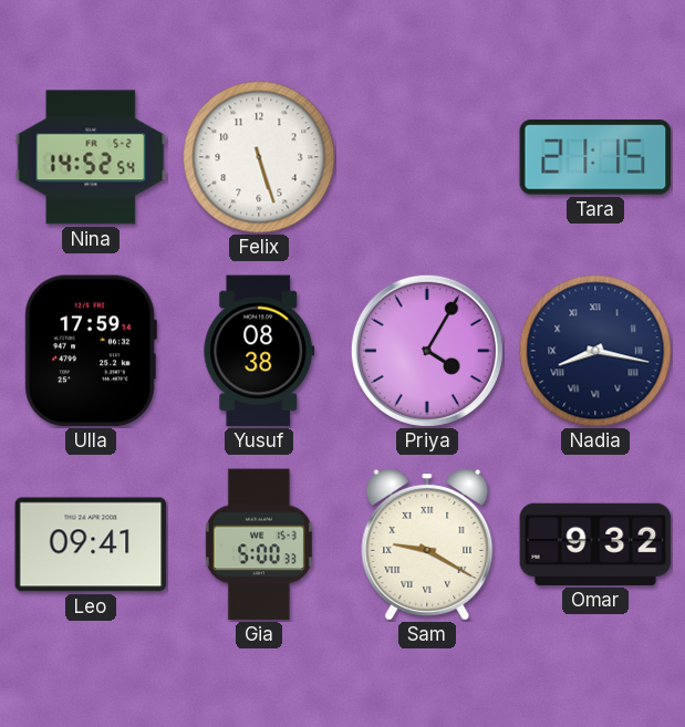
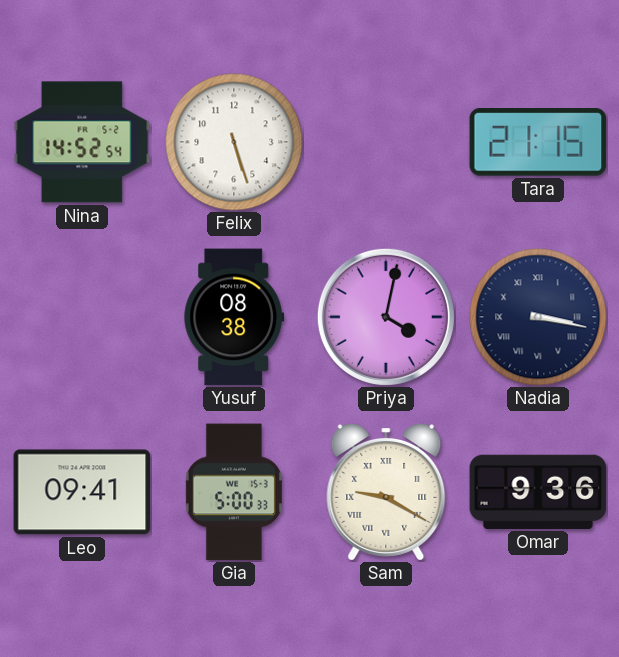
Ulla: 17:59 -> none
Priya: 4:05 -> 4:02
Nadia: 8:17 -> 3:17
Omar: 9:32 -> 9:36
